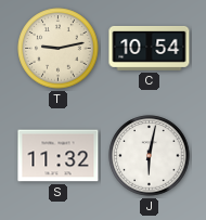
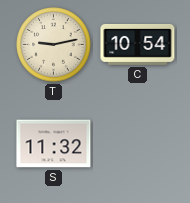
J: 6:02 -> none
